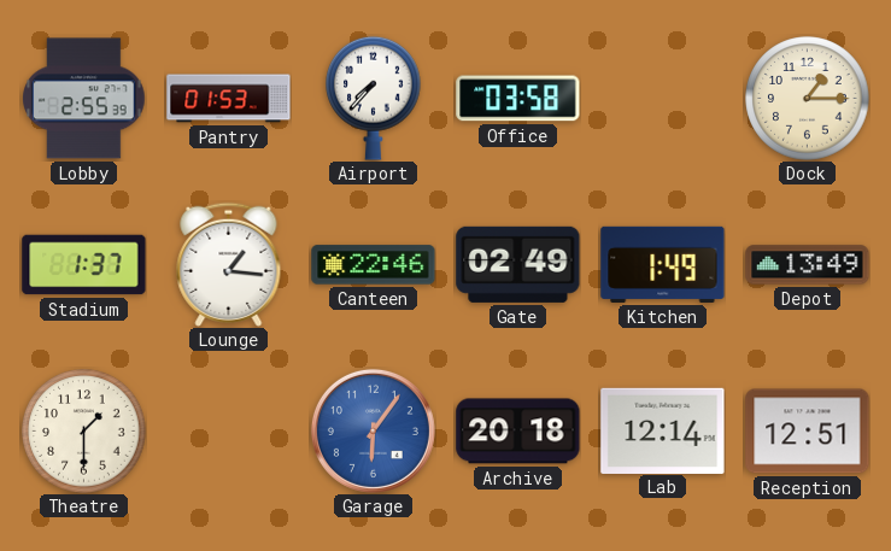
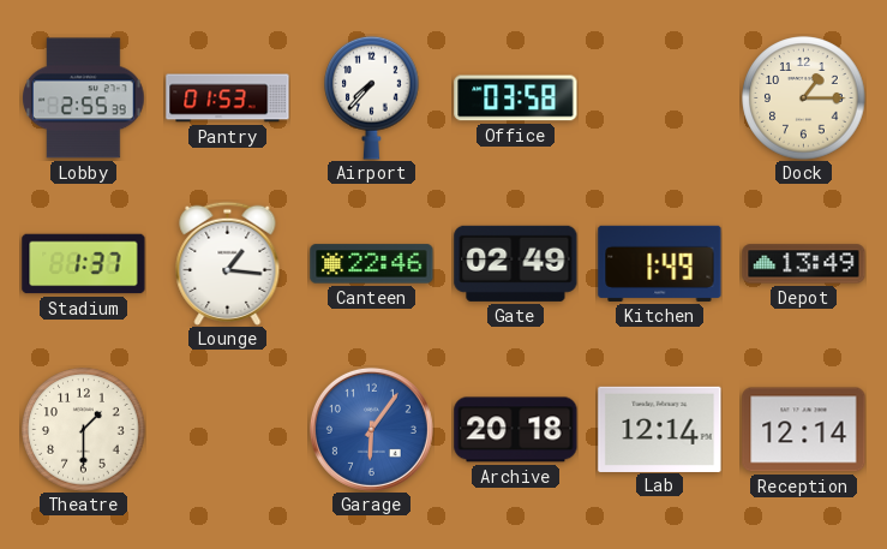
Reception: 12:51 -> 12:14
